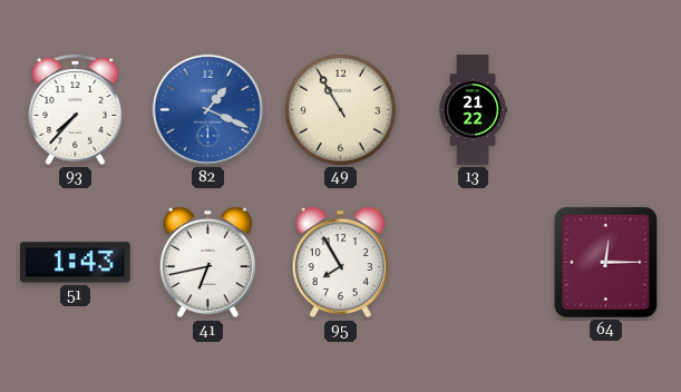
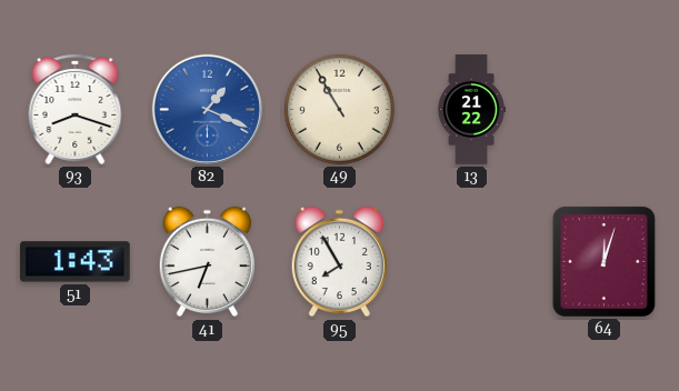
93: 7:37 -> 8:18
64: 12:15 -> 12:03
